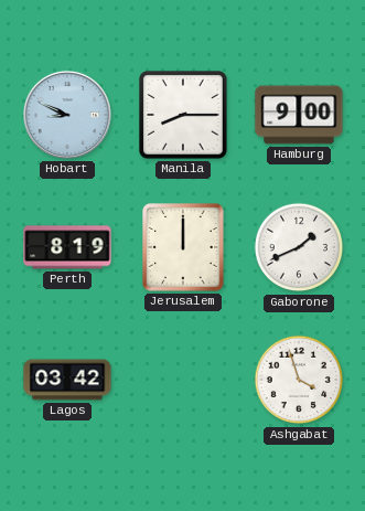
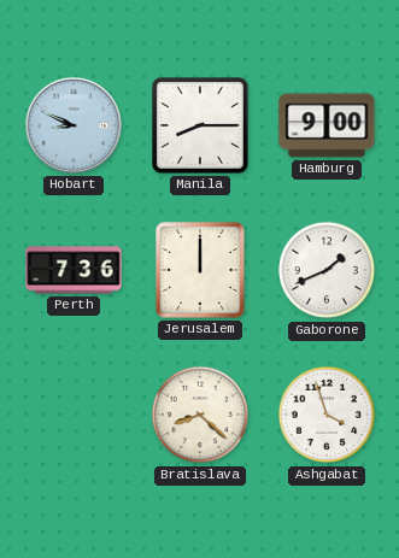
Perth: 8:19 -> 7:36
Lagos: 03:42 -> none
Bratislava: none -> 8:22
